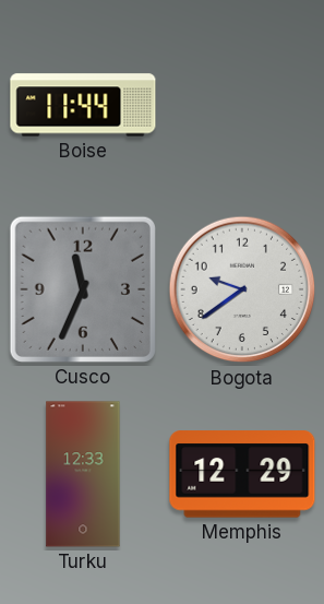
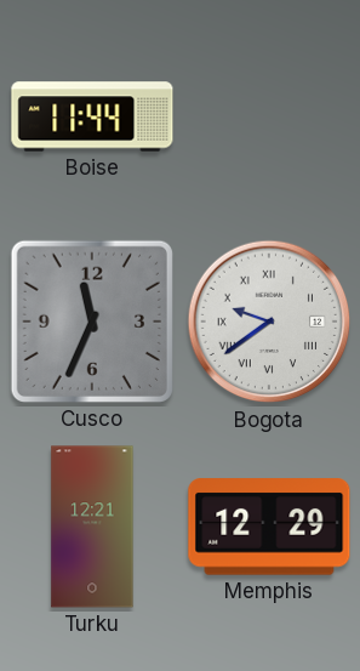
Bogota numerals: Arabic -> Roman
Turku: 12:33 -> 12:21
